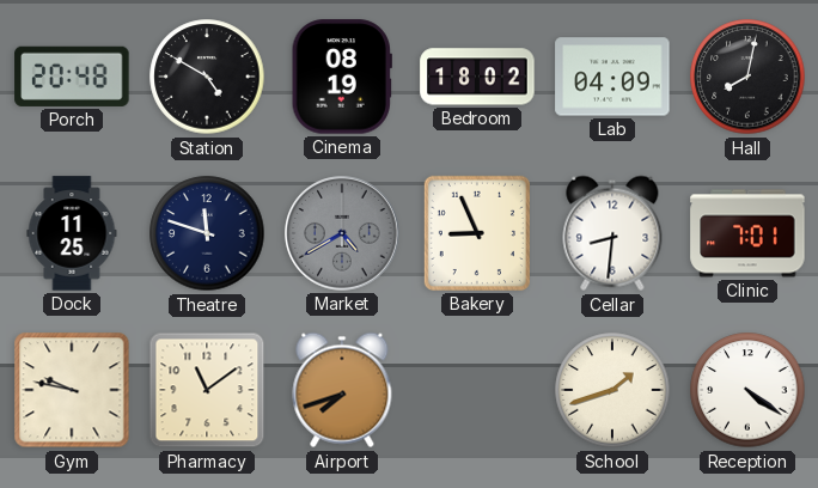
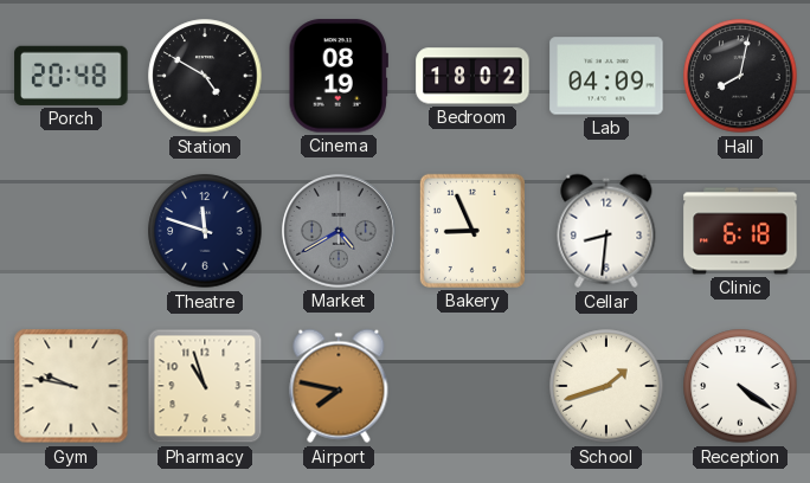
Dock: 11:25 -> none
Clinic: 7:01 -> 6:18
Pharmacy: 11:09 -> 10:57
Airport: 7:42 -> 7:47
